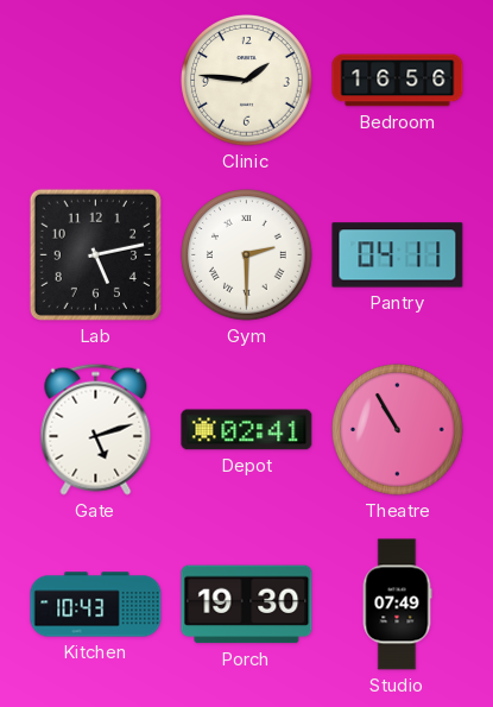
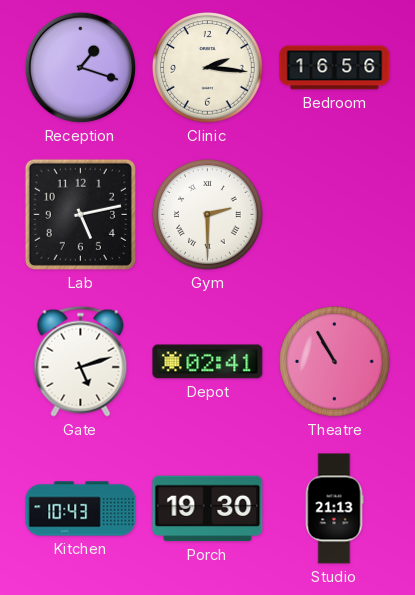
Reception: none -> 1:18
Clinic: 1:46 -> 2:16
Pantry: 04:11 -> none
Studio: 07:49 -> 21:13
